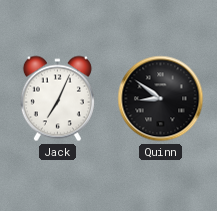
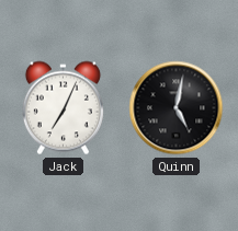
Quinn: 8:51 -> 5:02
